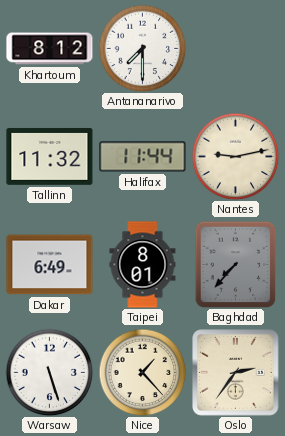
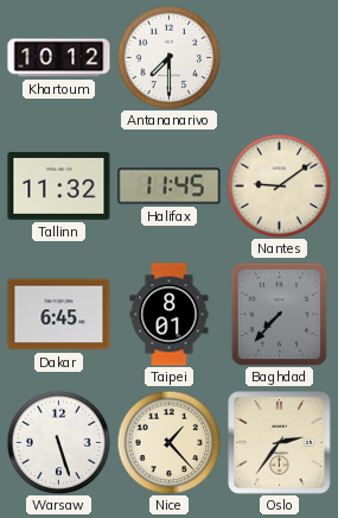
Khartoum: 8:12 -> 10:12
Halifax: 11:44 -> 11:45
Nantes: 9:13 -> 9:09
Dakar: 6:49 -> 6:45
